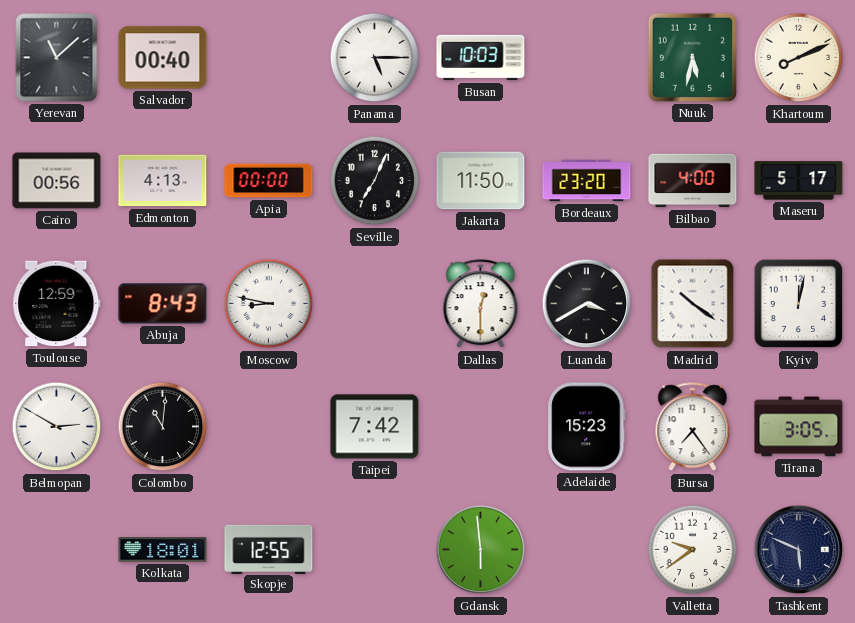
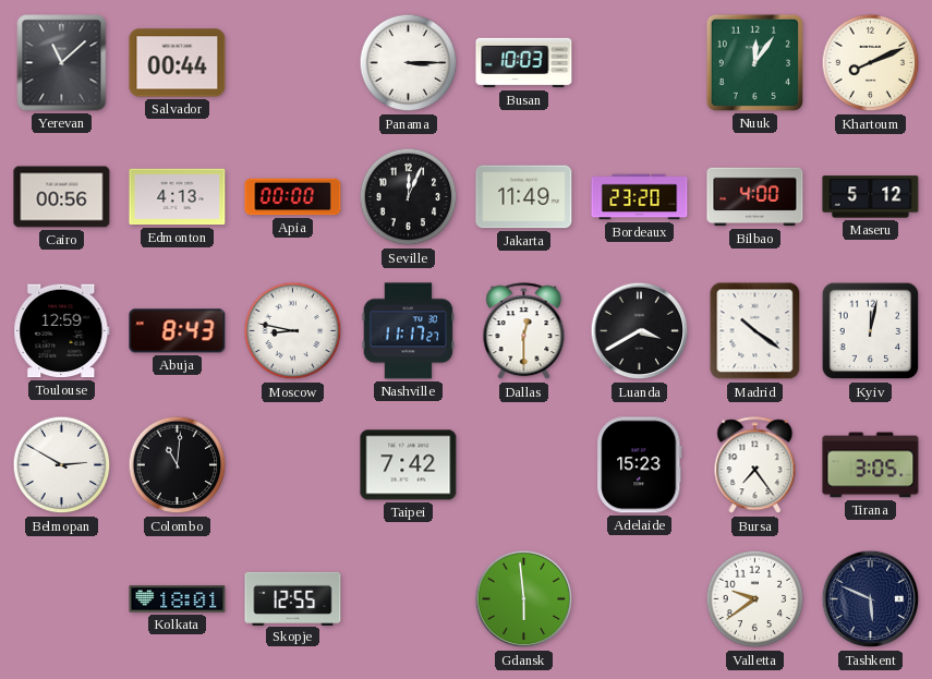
Salvador: 00:40 -> 00:44
Panama: 5:15 -> 3:15
Nuuk: 5:32 -> 12:06
Seville: 7:04 -> 12:04
Jakarta: 11:50 -> 11:49
Maseru: 5:17 -> 5:12
Nashville: none -> 11:17
